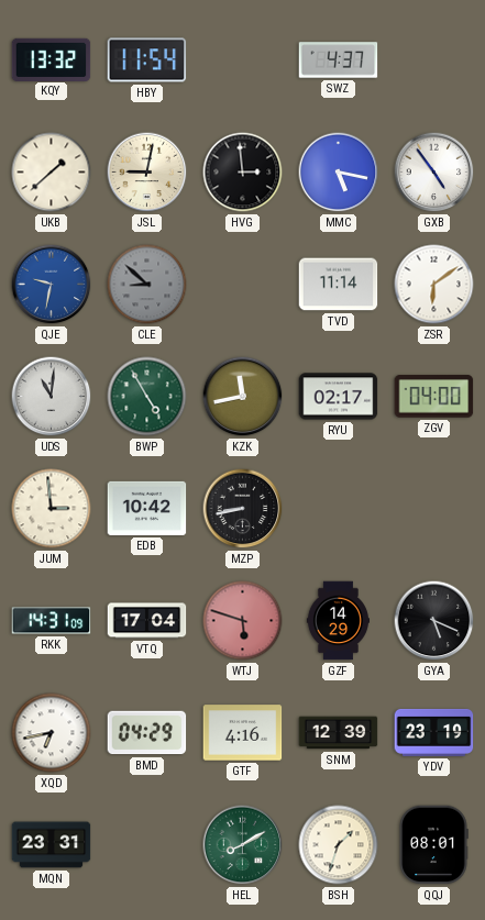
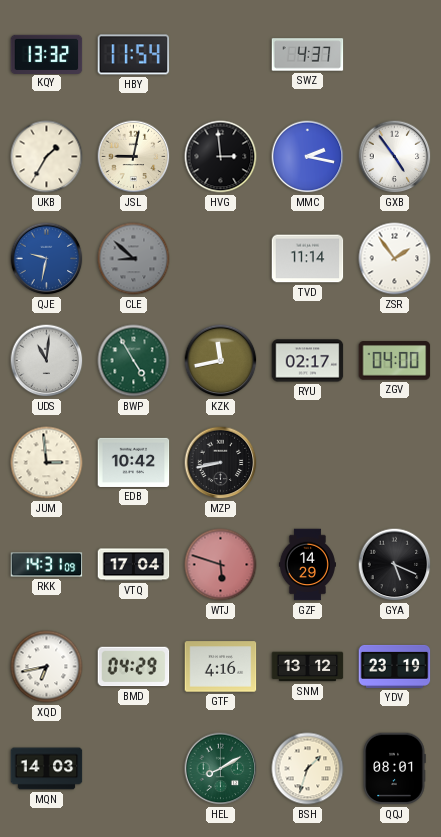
UKB: 1:38 -> 1:35
MMC: 5:17 -> 2:17
ZSR: 6:09 -> 1:54
SNM: 12:39 -> 13:12
MQN: 23:31 -> 14:03
